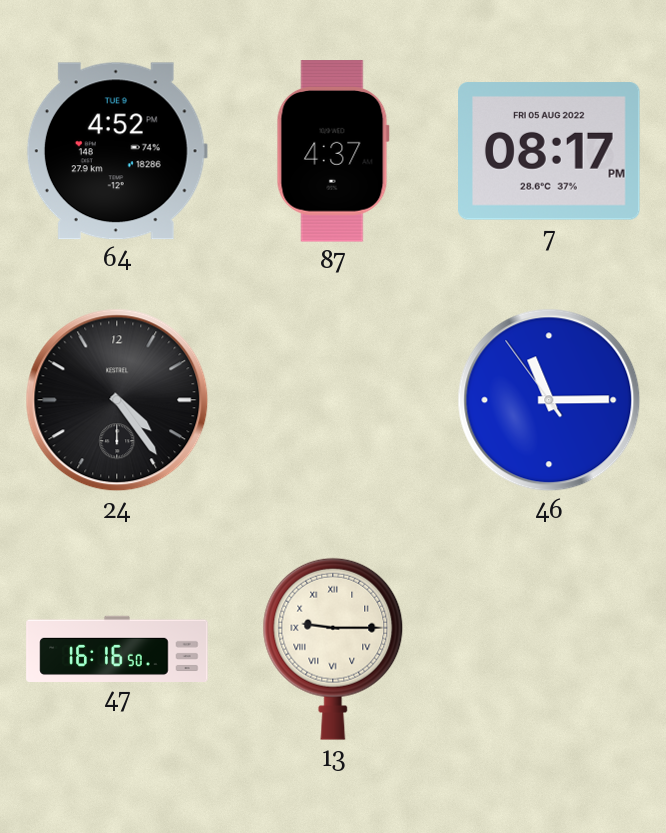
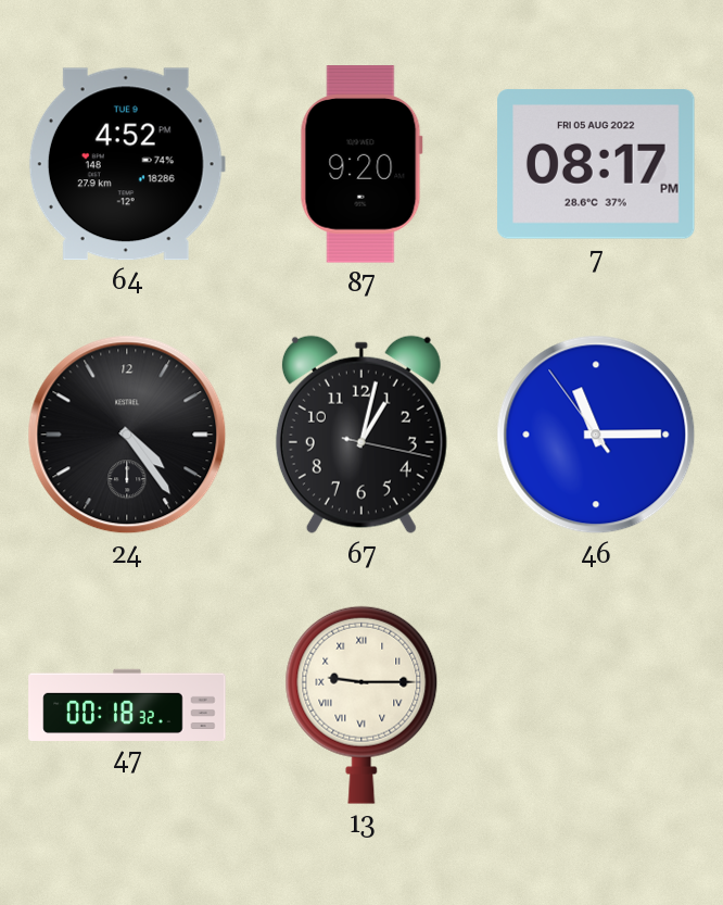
87: 4:37 -> 9:20
67: none -> 1:02
47: 16:16 -> 00:18
